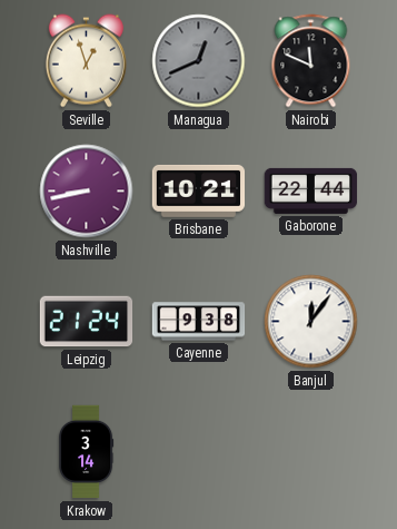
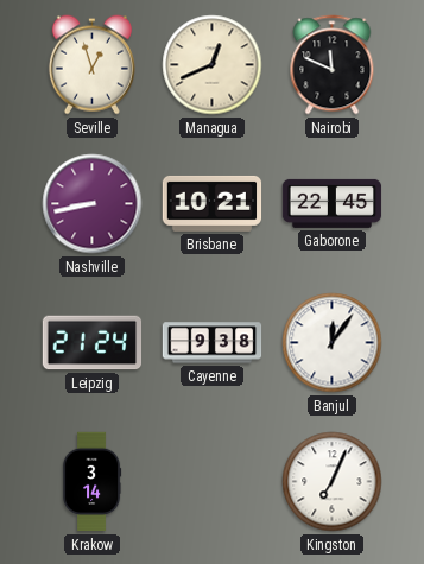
Managua dial: grey -> cream
Gaborone: 22:44 -> 22:45
Kingston: none -> 7:04
